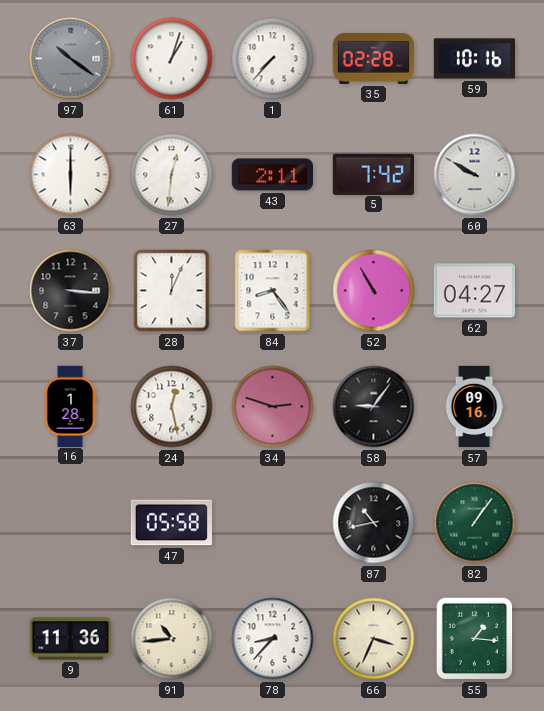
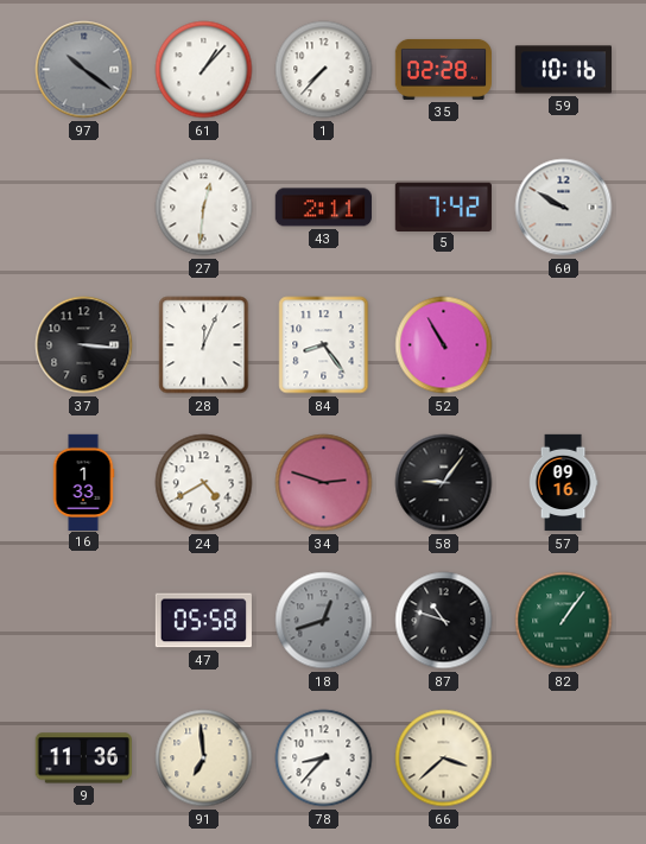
61: 1:03 -> 1:07
63: 6:00 -> none
62: 04:27 -> none
16: 1:28 -> 1:33
24: 12:28 -> 4:40
18: none -> 12:42
87: 10:43 -> 10:48
91: 10:44 -> 6:59
66: 3:34 -> 3:38
55: 1:16 -> none
